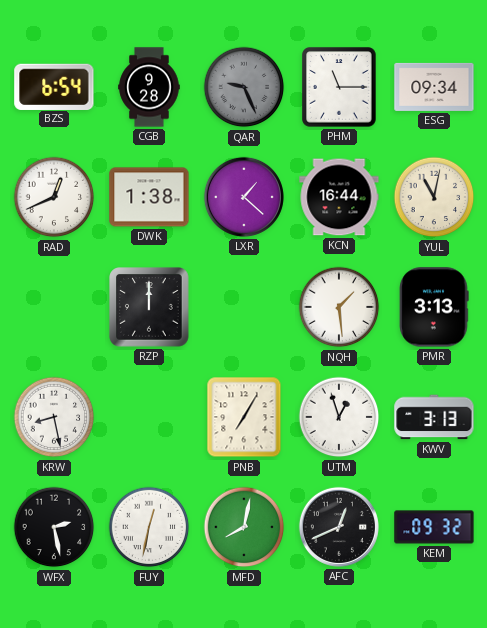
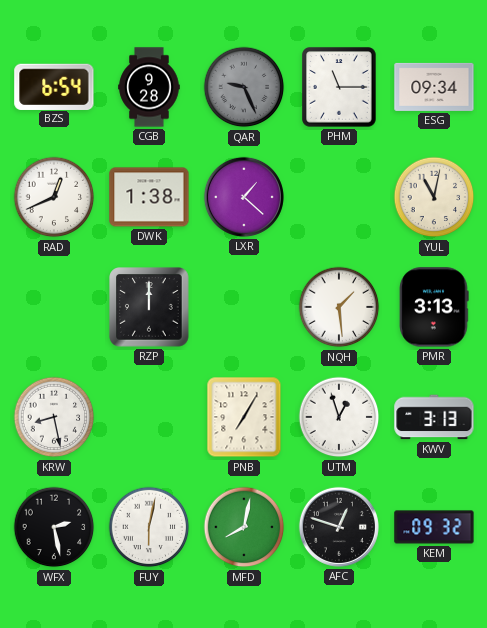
KCN: 16:44 -> none
FUY: 12:32 -> 6:02
AFC: 12:41 -> 12:48
